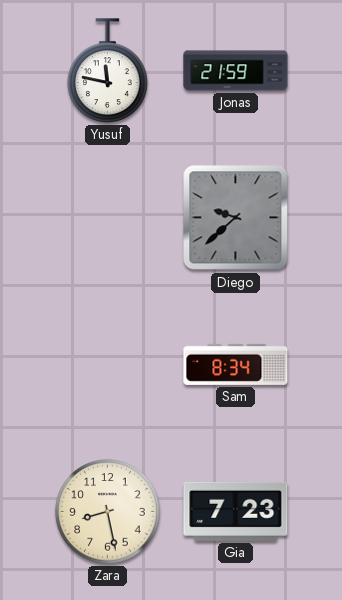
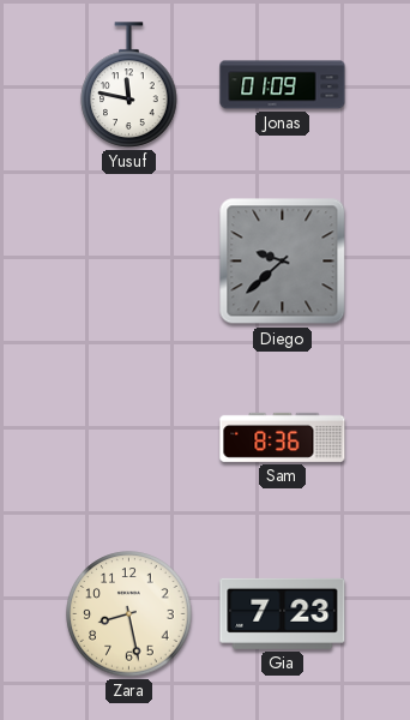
Jonas: 21:59 -> 01:09
Sam: 8:34 -> 8:36
